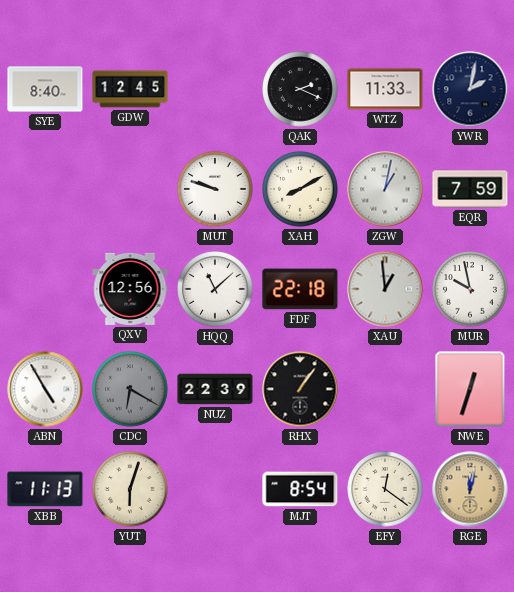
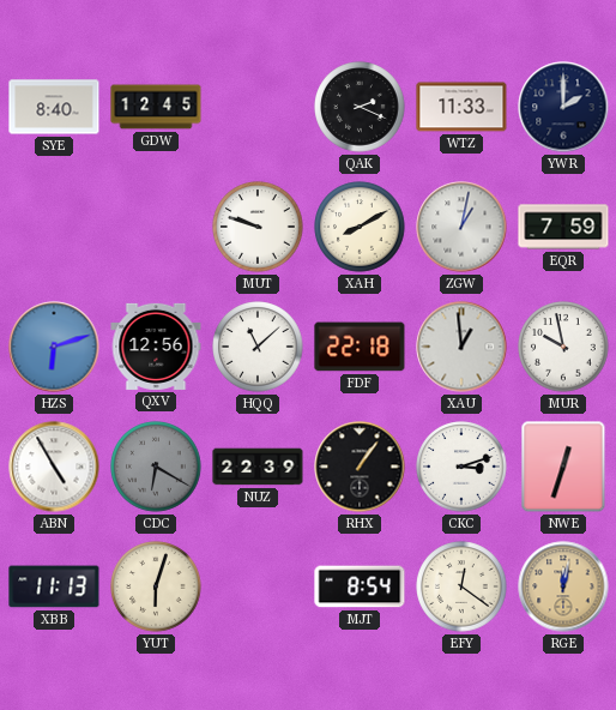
YWR: 2:02 -> 2:00
HZS: none -> 6:12
CKC: none -> 3:12
